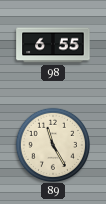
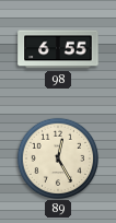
89: 11:25 -> 12:25
